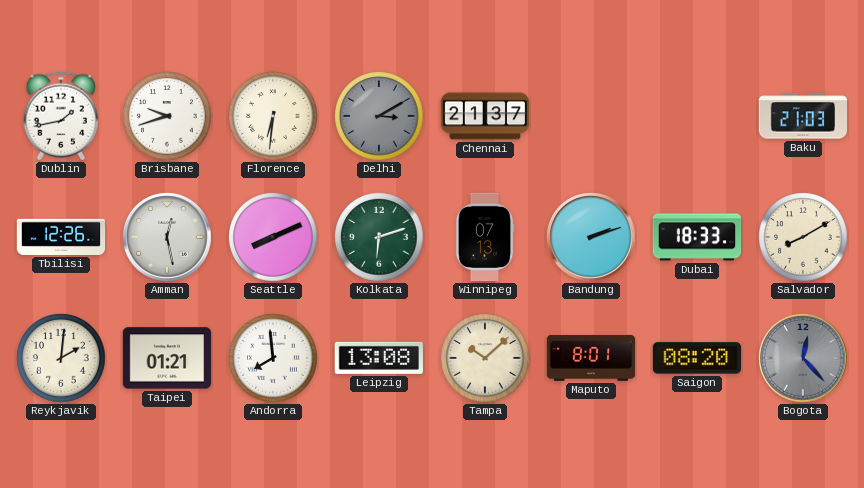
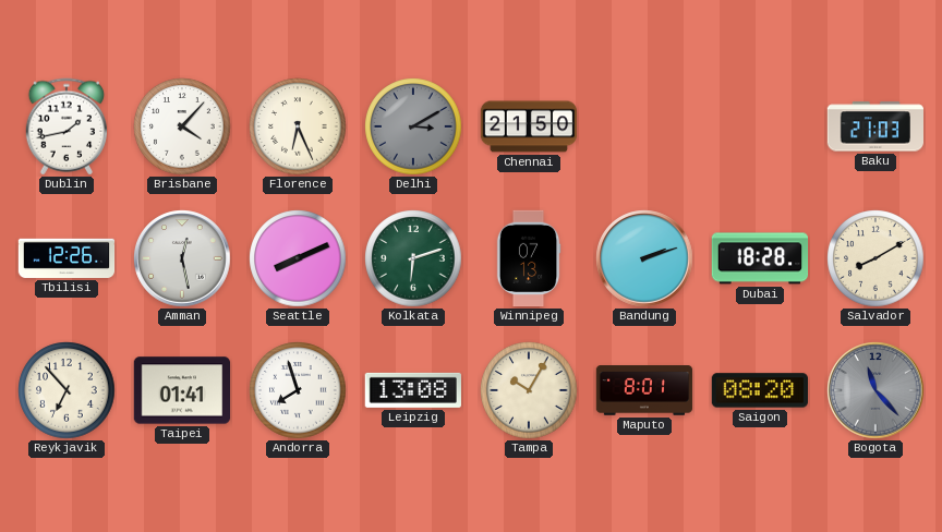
Brisbane: 9:42 -> 4:07
Florence: 6:31 -> 6:26
Chennai: 21:37 -> 21:50
Dubai: 18:33 -> 18:28
Reykjavik: 2:01 -> 6:53
Taipei: 01:21 -> 01:41
Andorra: 7:59 -> 7:57
Tampa: 10:08 -> 10:05
Bogota: 12:23 -> 11:23
